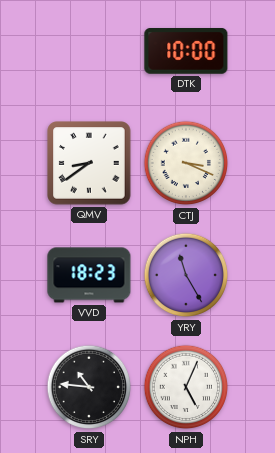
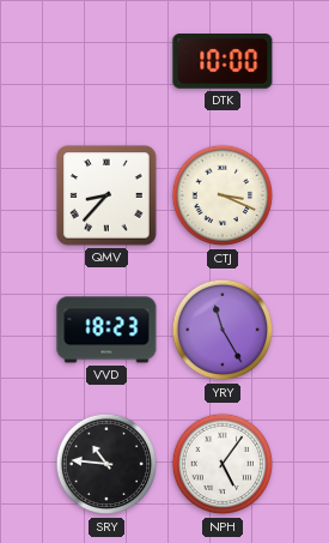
QMV: 8:39 -> 8:37
NPH: 5:04 -> 5:06
